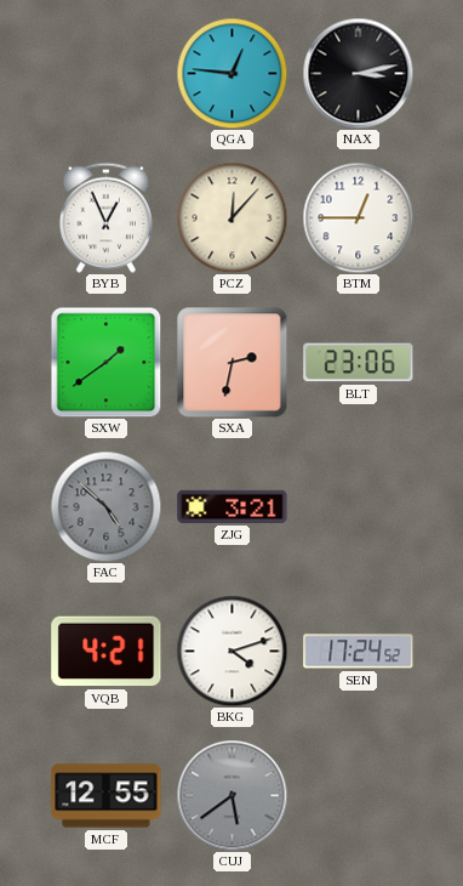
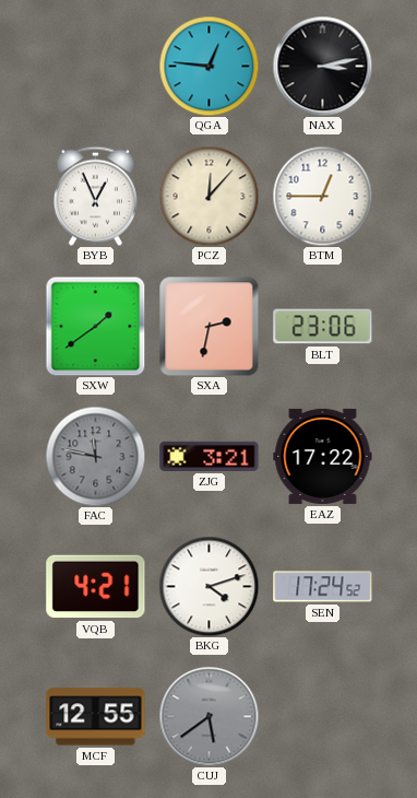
FAC: 4:52 -> 11:47
EAZ: none -> 17:22
